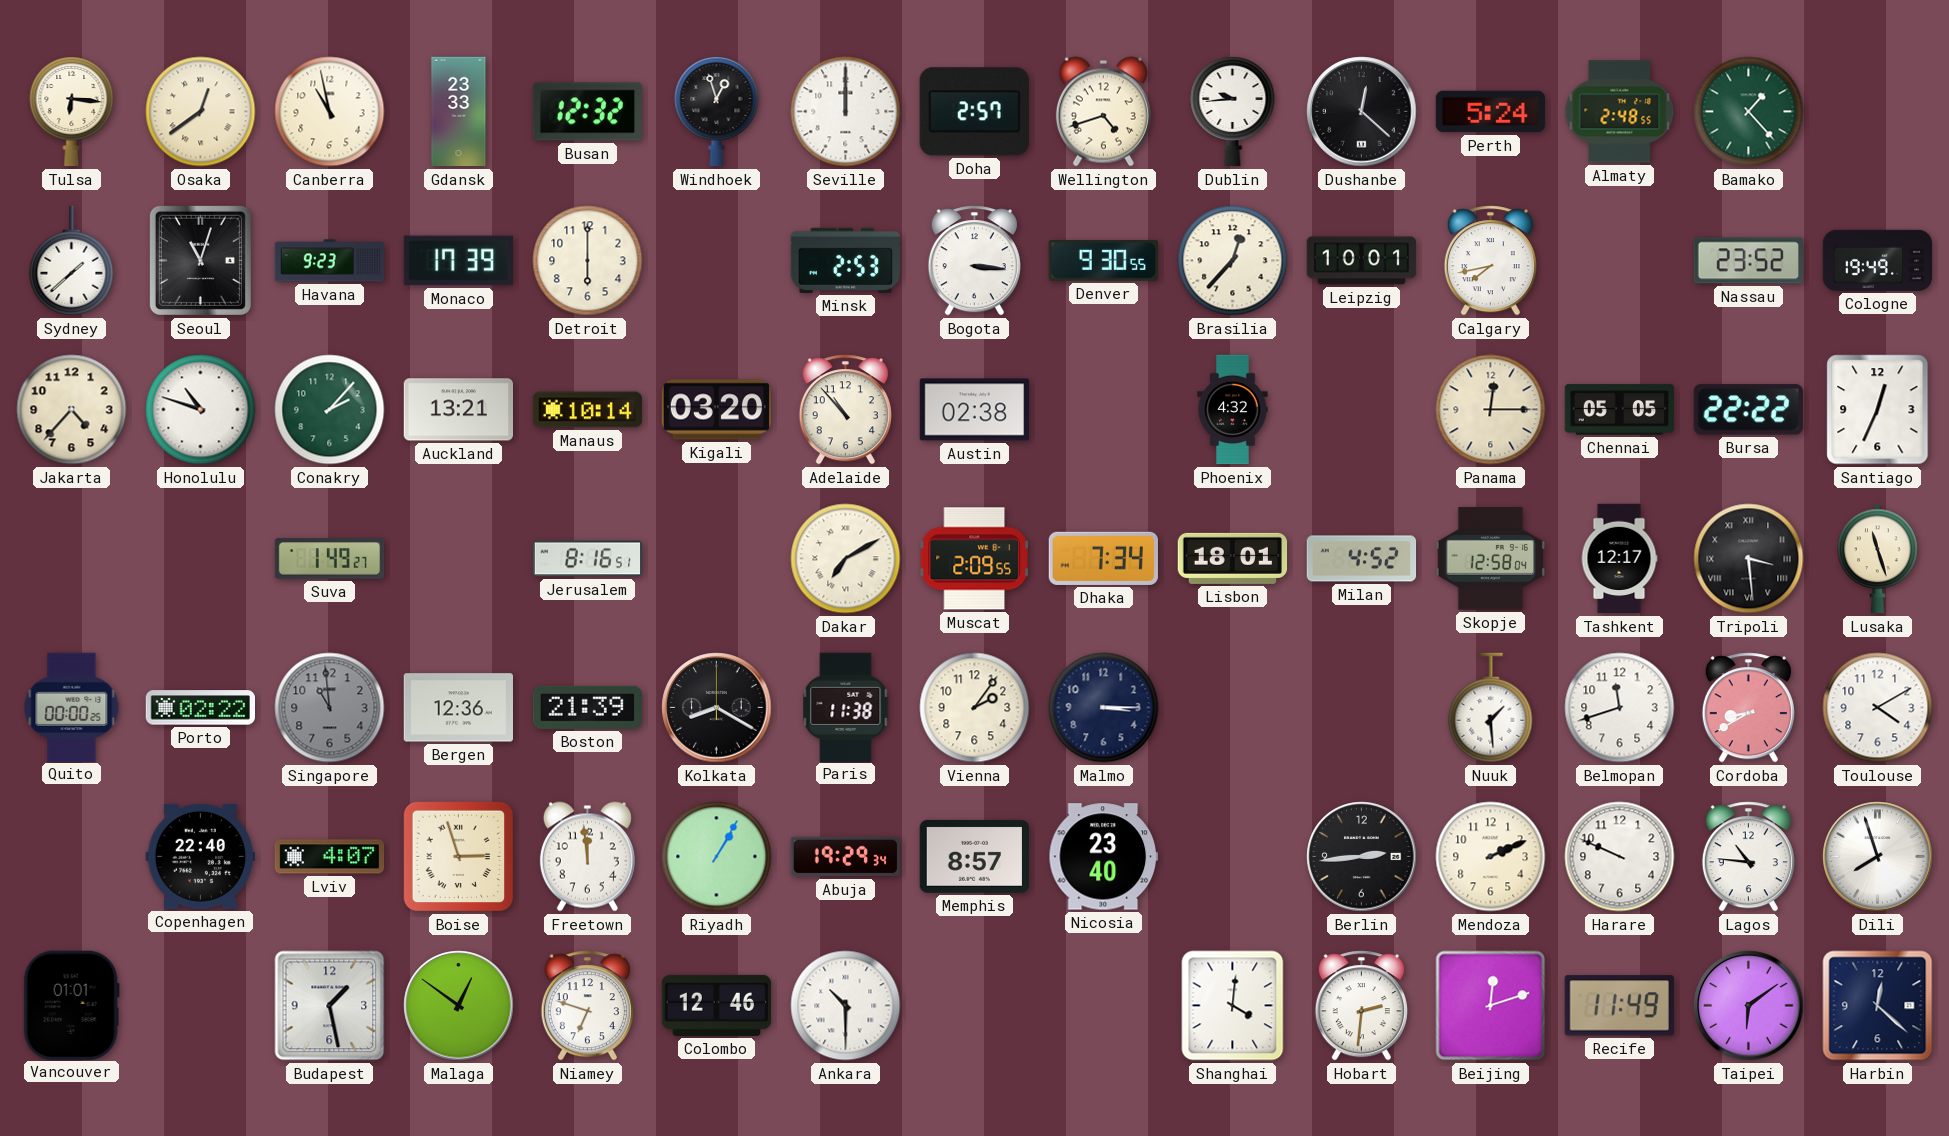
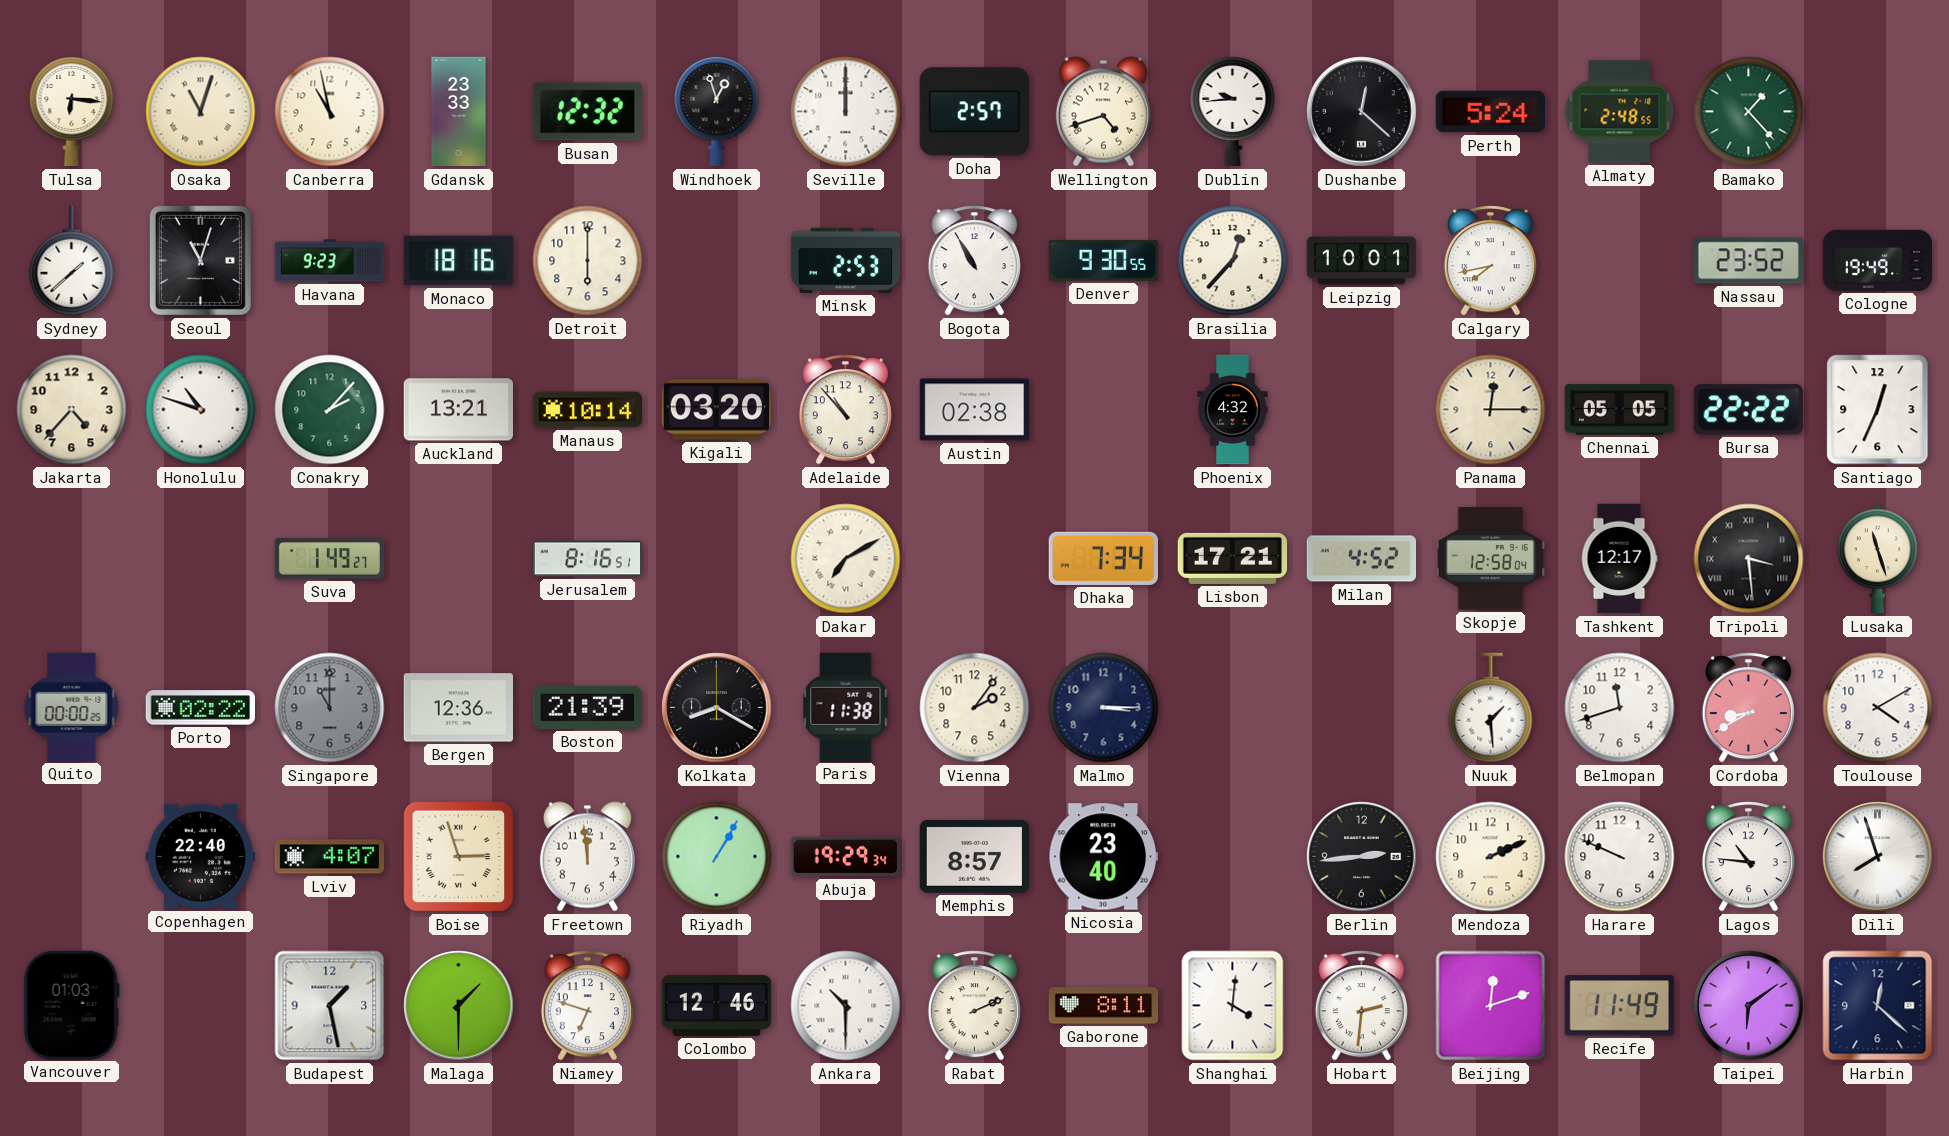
Osaka: 12:39 -> 11:03
Monaco: 17:39 -> 18:16
Bogota: 3:16 -> 10:55
Muscat: 2:09 -> none
Lisbon: 18:01 -> 17:21
Singapore: 10:59 -> 11:00
Vancouver: 01:01 -> 01:03
Malaga: 12:51 -> 1:30
Rabat: none -> 2:11
Gaborone: none -> 8:11
